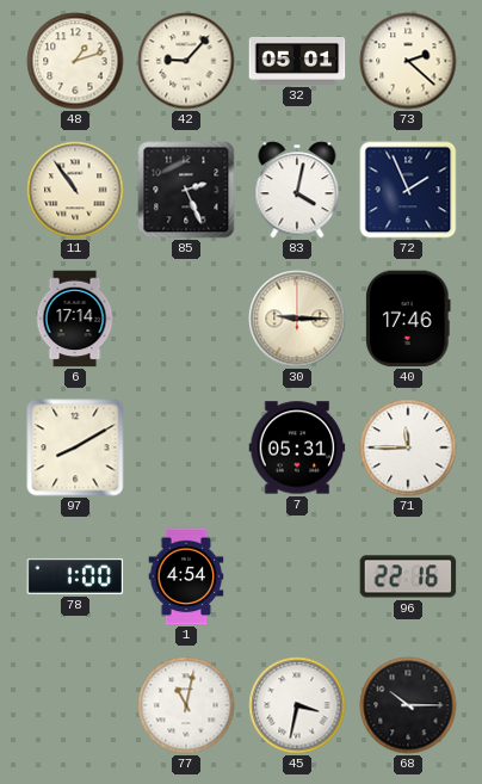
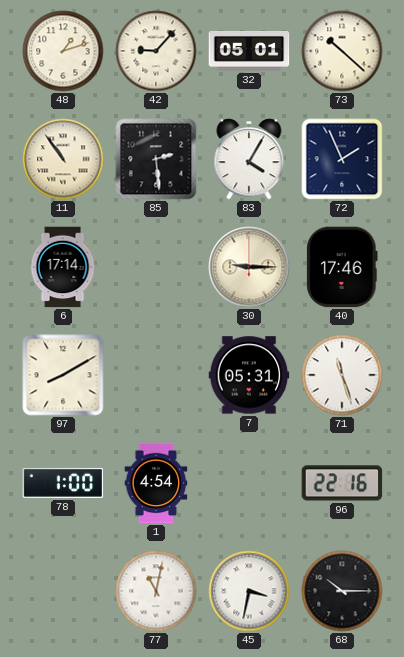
73: 2:22 -> 10:22
85: 2:26 -> 2:29
83: 4:02 -> 4:05
71: 11:45 -> 11:27
